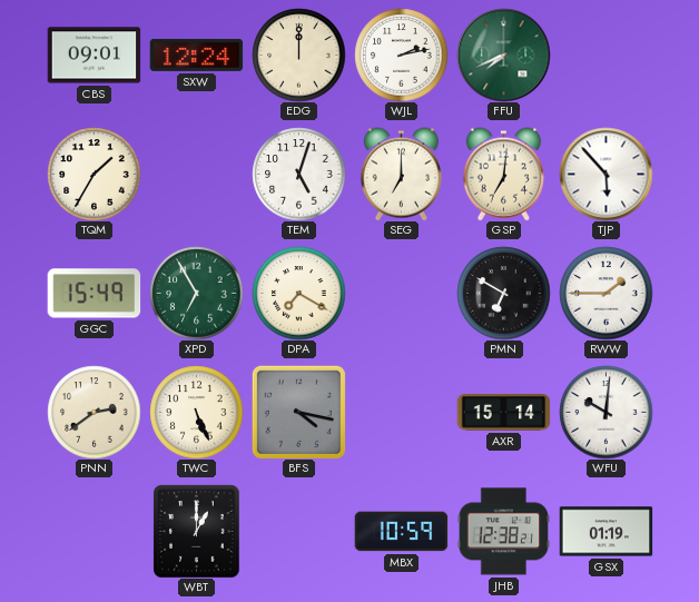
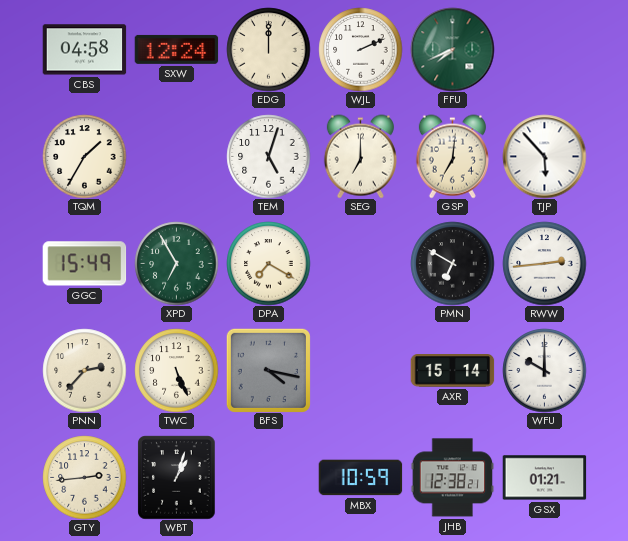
CBS: 09:01 -> 04:58
WJL: 2:13 -> 2:11
RWW: 1:45 -> 2:44
PNN: 2:39 -> 2:37
WFU: 10:01 -> 10:00
GTY: none -> 2:44
WBT: 1:00 -> 1:03
GSX: 01:19 -> 01:21
